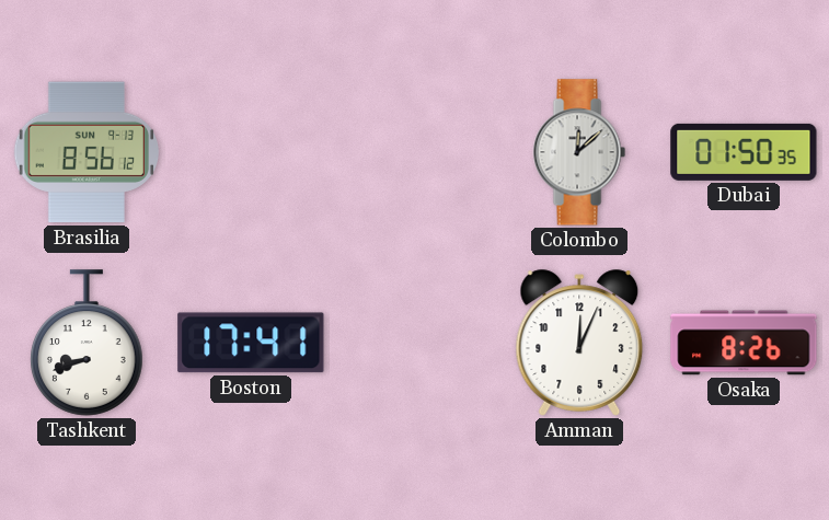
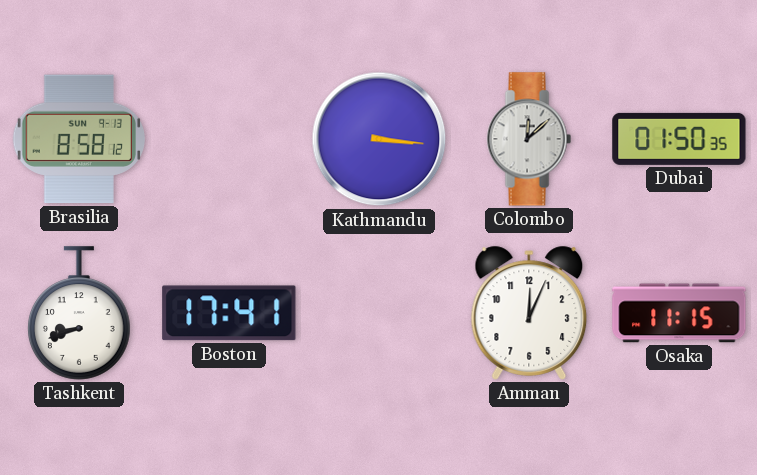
Brasilia: 8:56 -> 8:58
Kathmandu: none -> 3:16
Osaka: 8:26 -> 11:15
